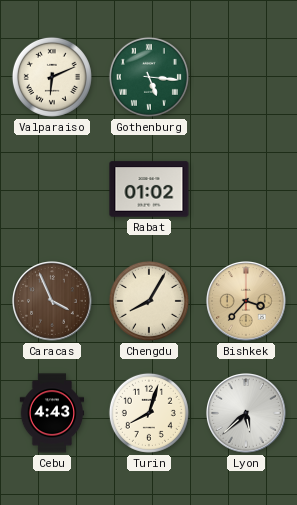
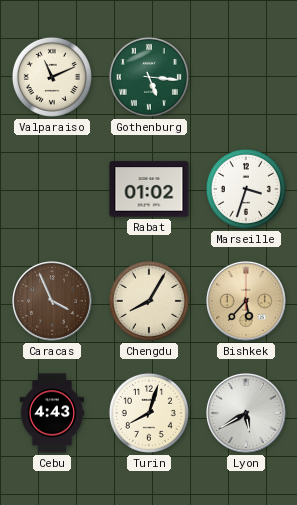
Valparaiso: 6:11 -> 11:11
Marseille: none -> 3:33
Bishkek: 3:37 -> 5:37
Lyon: 5:38 -> 5:40
